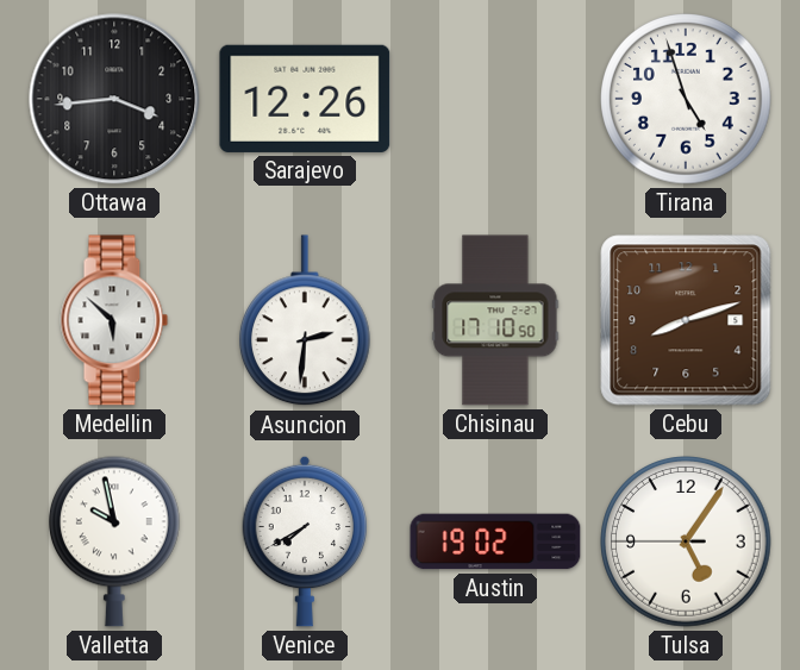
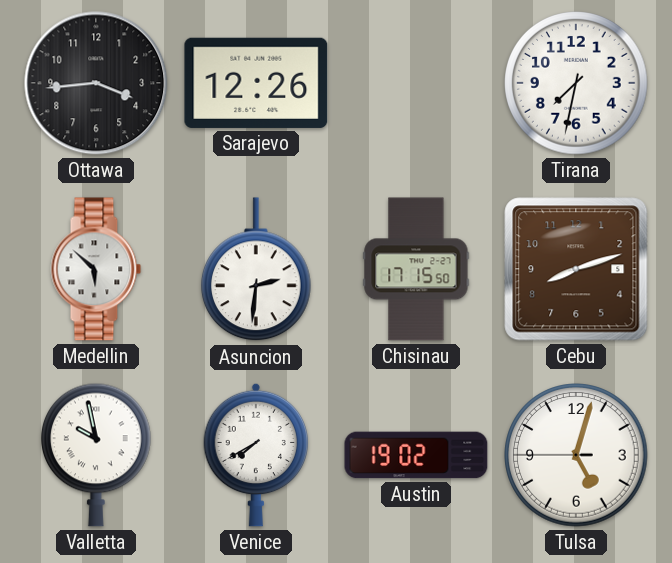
Tirana: 4:57 -> 7:32
Chisinau: 17:10 -> 17:15
Tulsa: 5:05 -> 5:02
